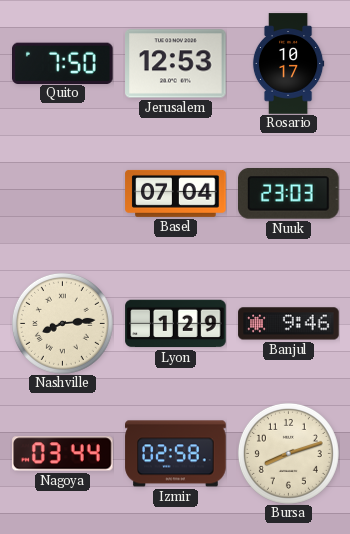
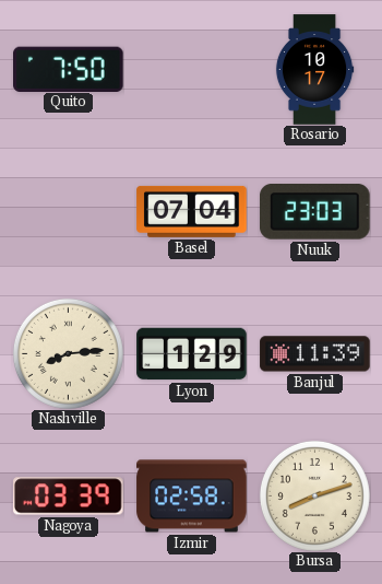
Jerusalem: 12:53 -> none
Banjul: 9:46 -> 11:39
Nagoya: 03:44 -> 03:39
